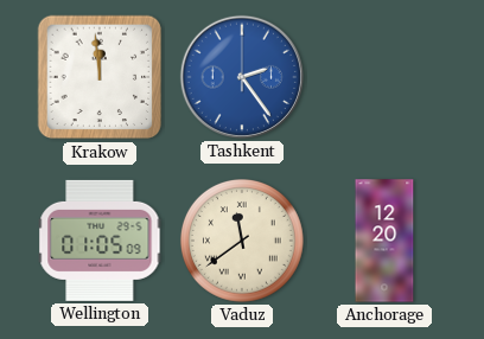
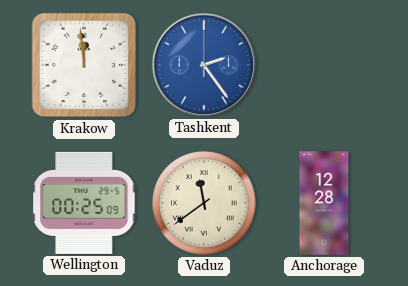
Wellington: 01:05 -> 00:25
Anchorage: 12:20 -> 12:28
